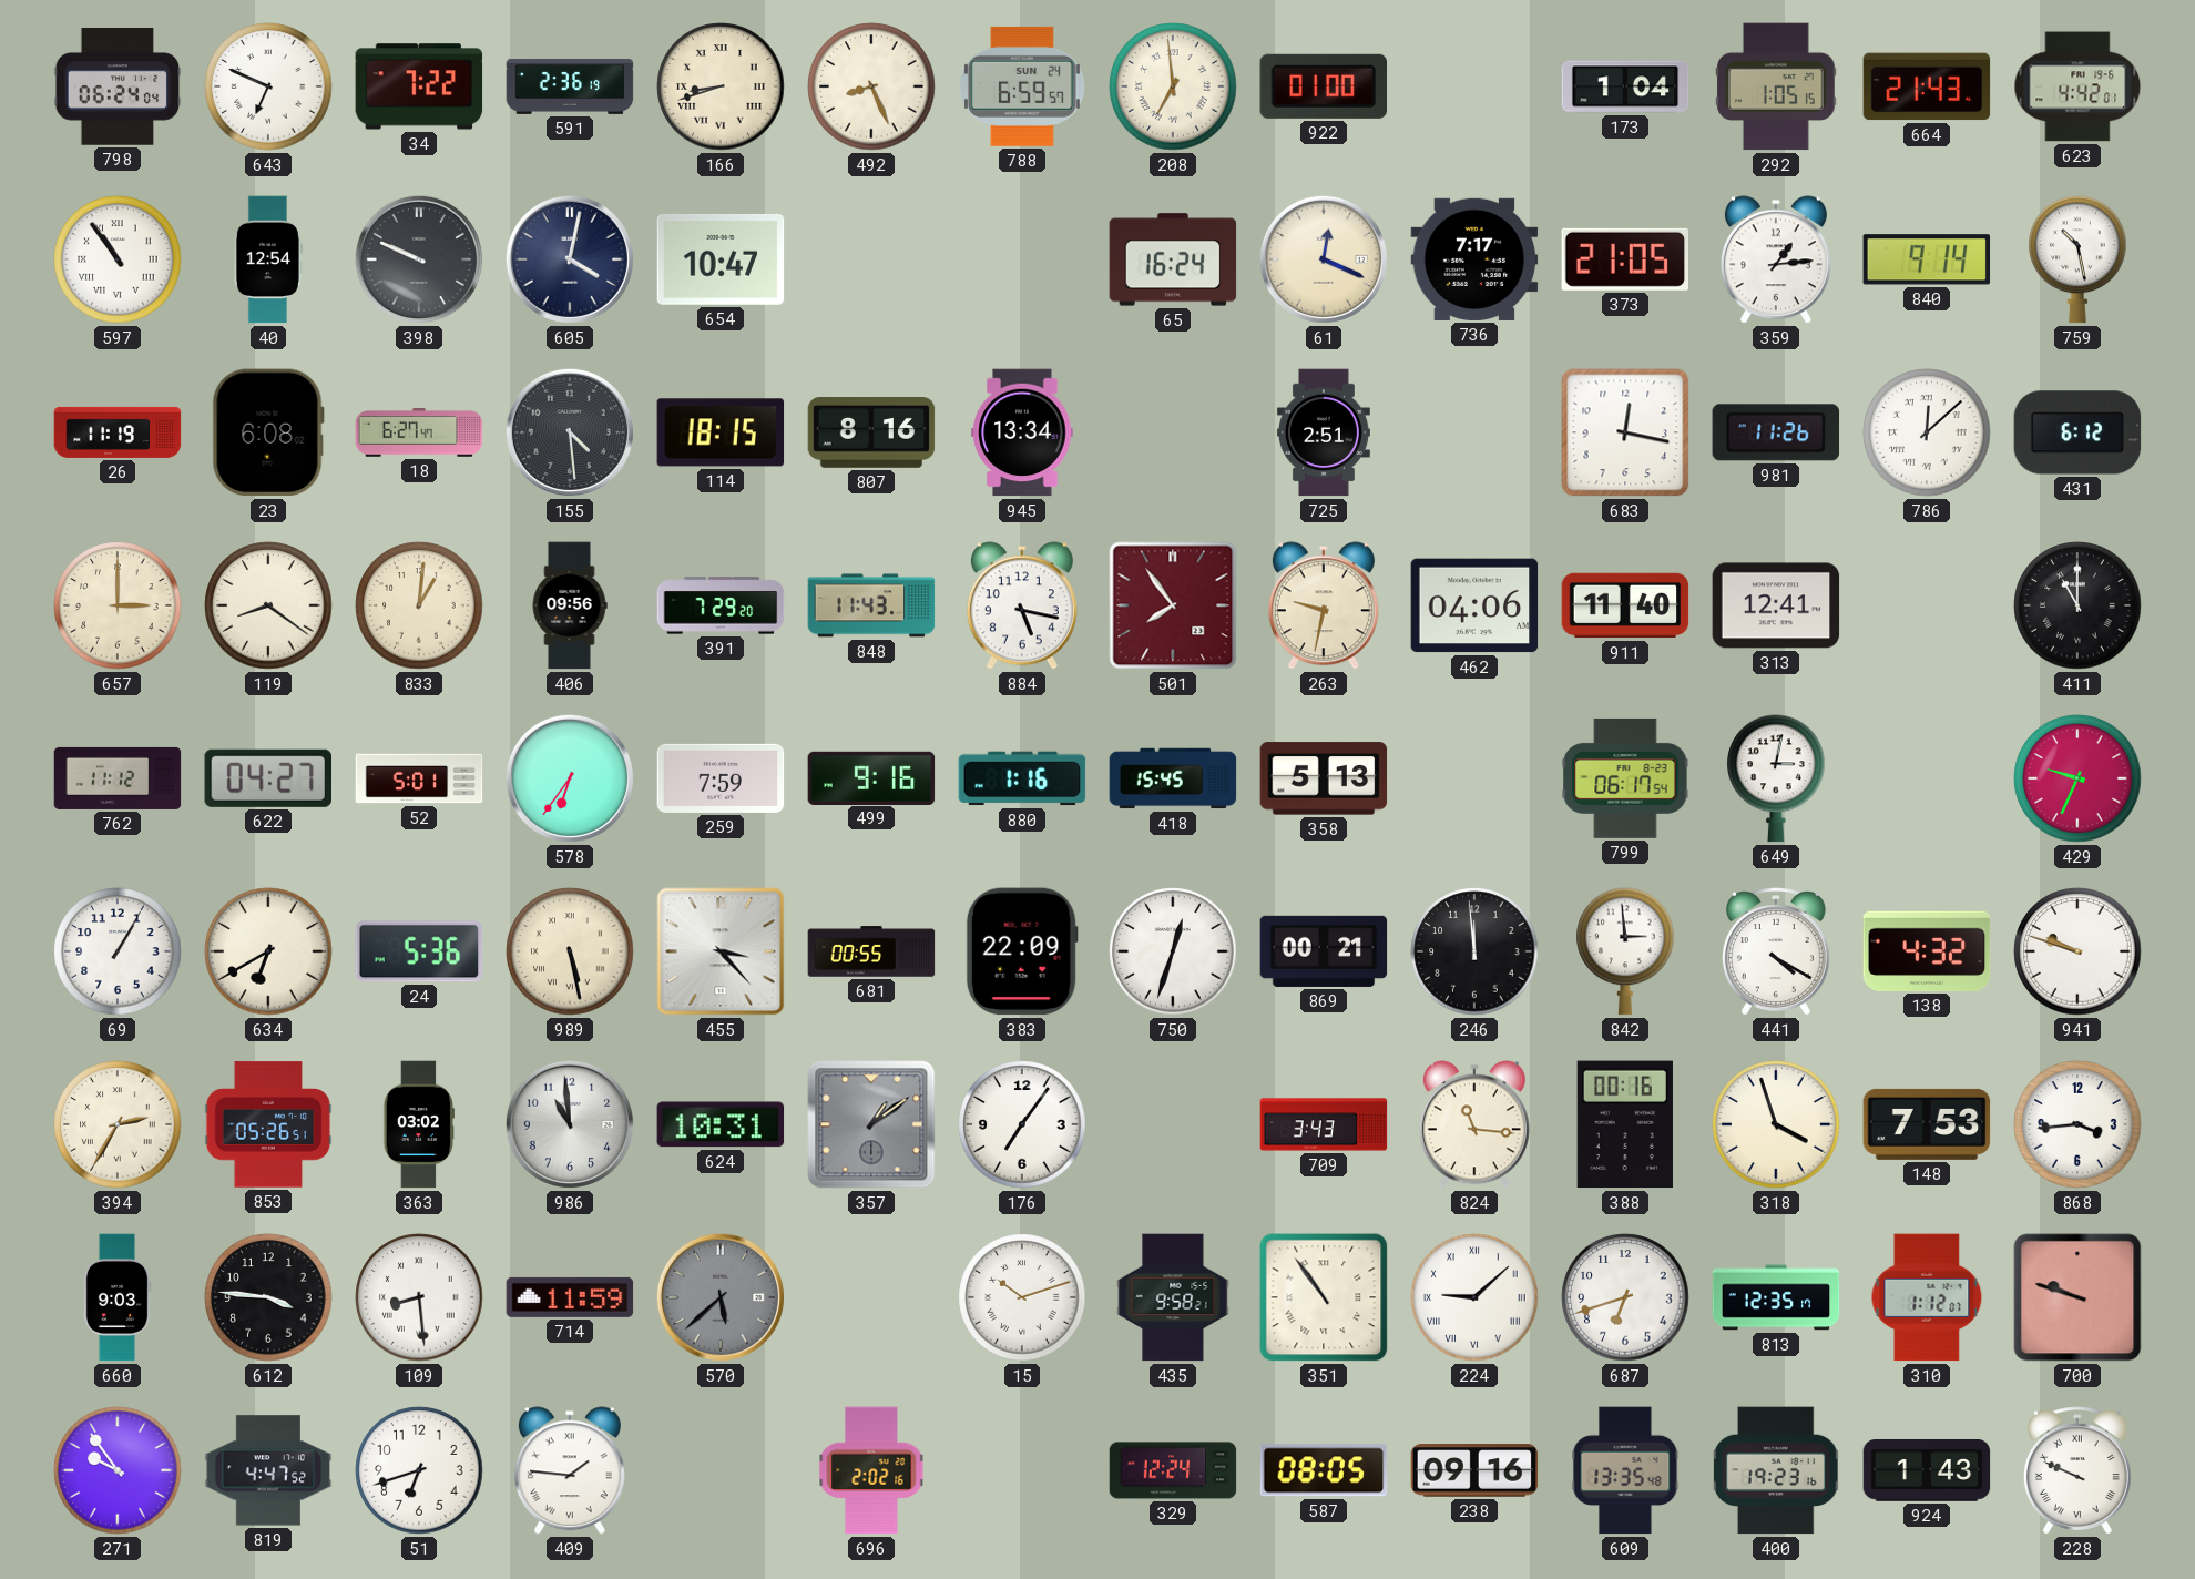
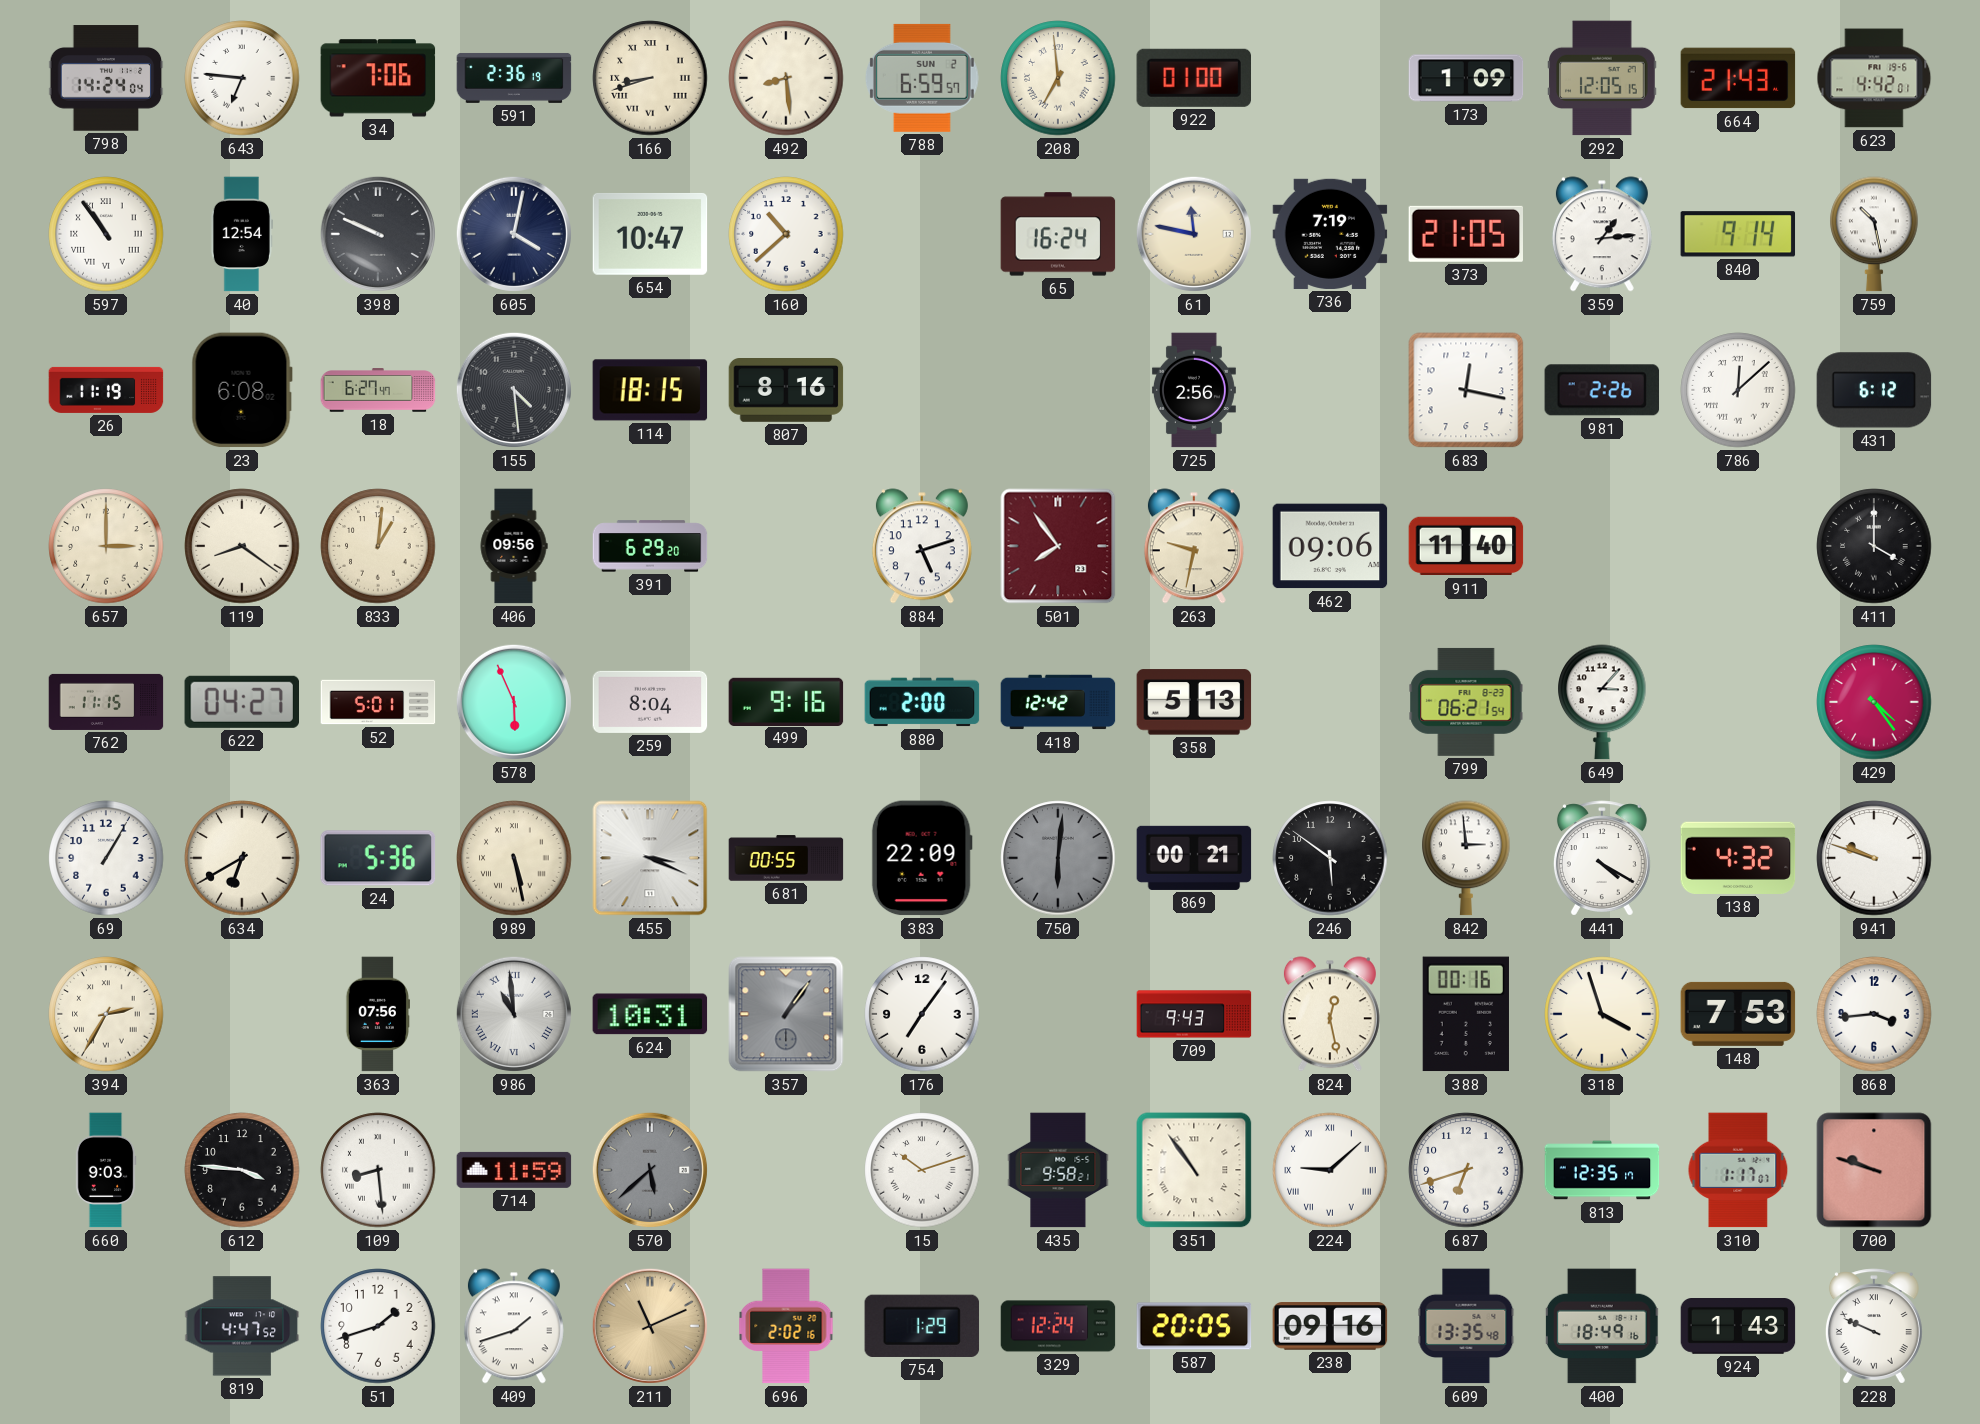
798: 06:24 -> 14:24
643: 6:49 -> 6:46
34: 7:22 -> 7:06
492: 8:26 -> 8:29
788 date: SUN 24 -> SUN 2
173: 1:04 -> 1:09
292: 1:05 -> 12:05
160: none -> 10:38
61: 12:19 -> 11:47
736: 7:17 -> 7:19
945: 13:34 -> none
725: 2:51 -> 2:56
981: 11:26 -> 2:26
391: 7:29 -> 6:29
848: 11:43 -> none
884: 5:17 -> 5:12
462: 04:06 -> 09:06
313: 12:41 -> none
411: 11:00 -> 4:00
762: 11:12 -> 11:15
578: 6:36 -> 5:56
259: 7:59 -> 8:04
880: 1:16 -> 2:00
418: 15:45 -> 12:42
799: 06:17 -> 06:21
649: 3:02 -> 3:07
429: 9:34 -> 4:24
455: 3:23 -> 3:19
750: 12:33 -> 6:01
750 dial: white -> grey
246: 11:59 -> 5:51
853: 05:26 -> none
363: 03:02 -> 07:56
986 numerals: Arabic -> Roman
357: 1:09 -> 1:06
709: 3:43 -> 9:43
824: 11:16 -> 12:28
310: 1:12 -> 1:17
271: 9:54 -> none
51: 6:42 -> 1:42
409: 1:46 -> 1:42
211: none -> 11:11
754: none -> 1:29
587: 08:05 -> 20:05
400: 19:23 -> 18:49
